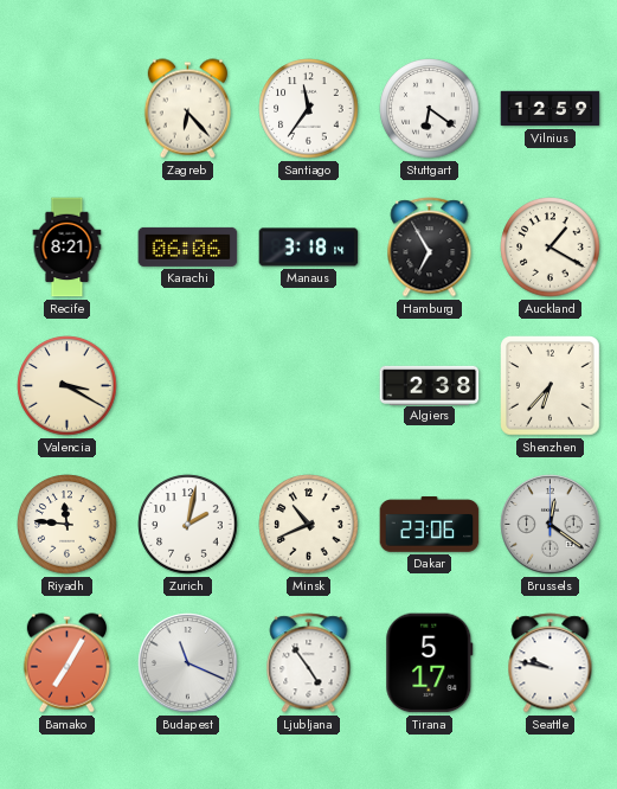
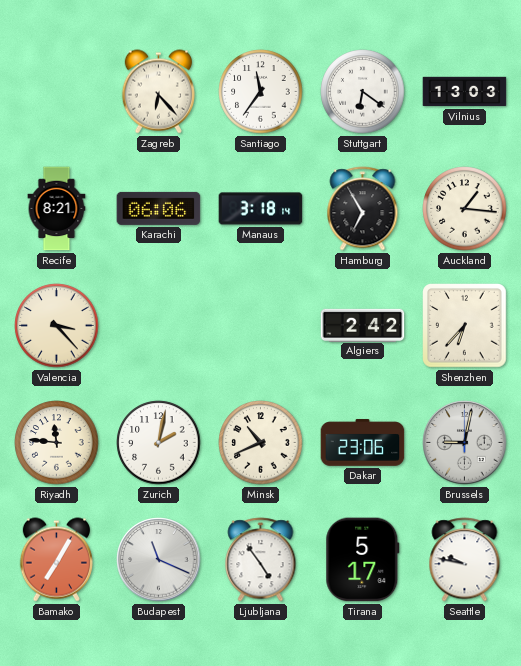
Vilnius: 12:59 -> 13:03
Auckland: 1:20 -> 1:16
Valencia: 3:20 -> 3:23
Algiers: 2:38 -> 2:42
Brussels: 12:21 -> 9:02
